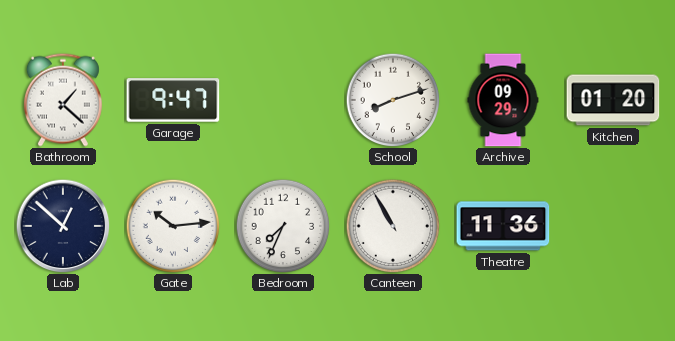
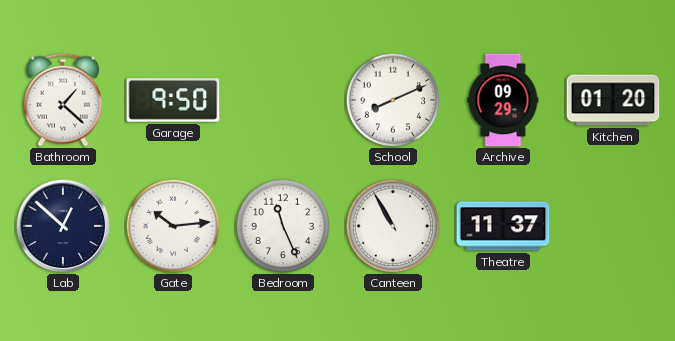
Garage: 9:47 -> 9:50
School: 8:12 -> 8:11
Bedroom: 7:34 -> 11:26
Theatre: 11:36 -> 11:37
